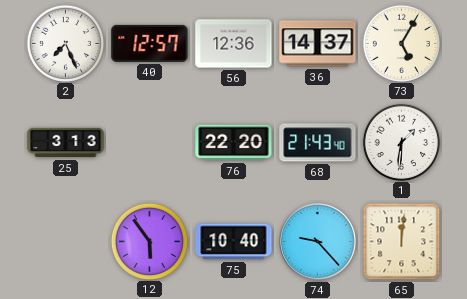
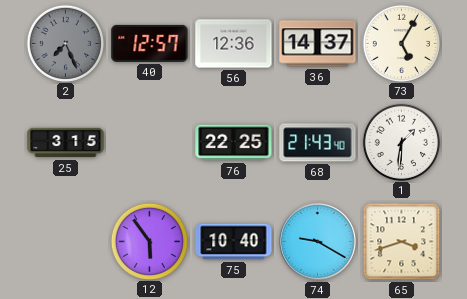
2 dial: white -> grey
25: 3:13 -> 3:15
76: 22:20 -> 22:25
74: 9:23 -> 9:20
65: 12:01 -> 3:42
